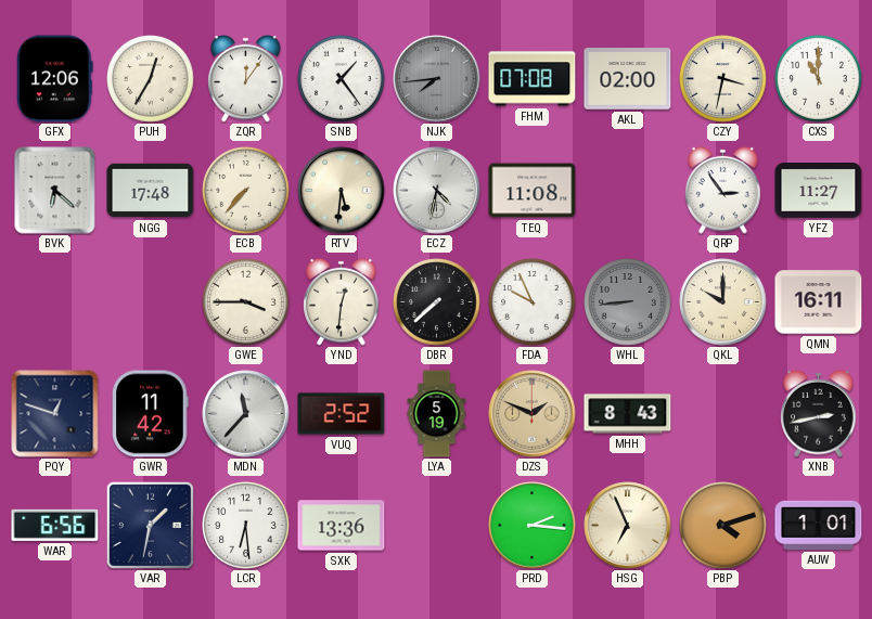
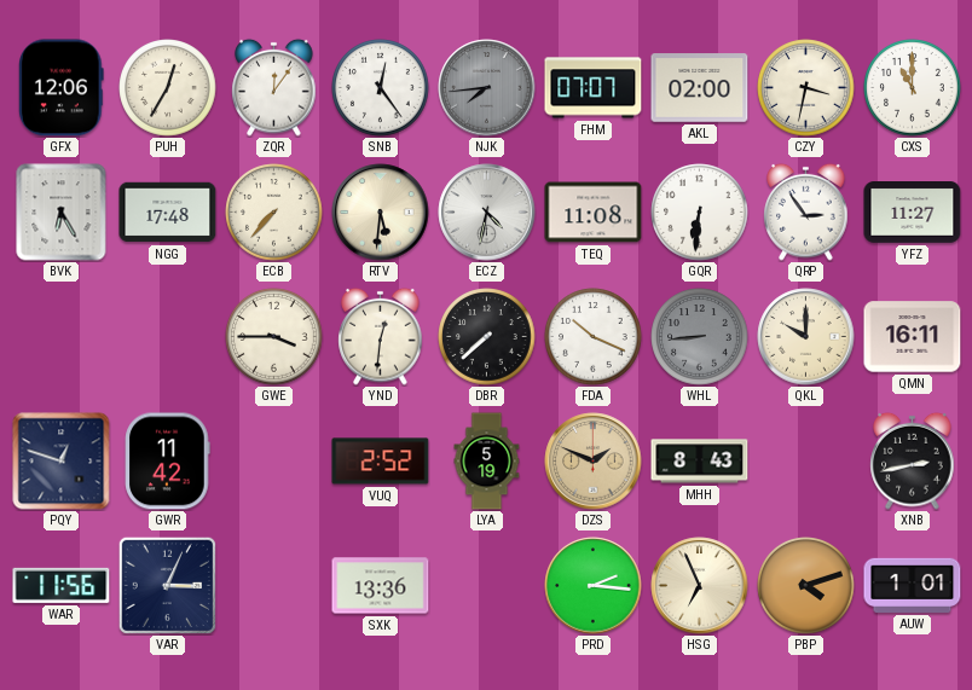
SNB: 1:24 -> 12:24
FHM: 07:08 -> 07:07
BVK: 6:22 -> 6:25
GQR: none -> 6:31
FDA: 9:56 -> 10:19
MDN: 11:37 -> none
WAR: 6:56 -> 11:56
VAR: 1:32 -> 3:04
LCR: 6:29 -> none
